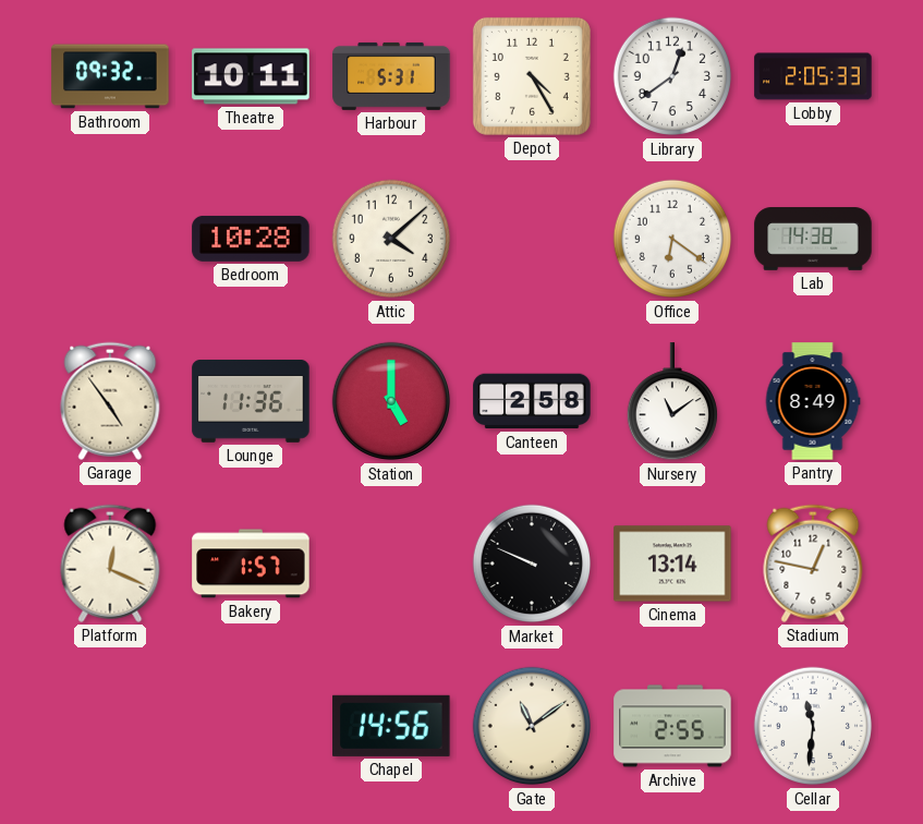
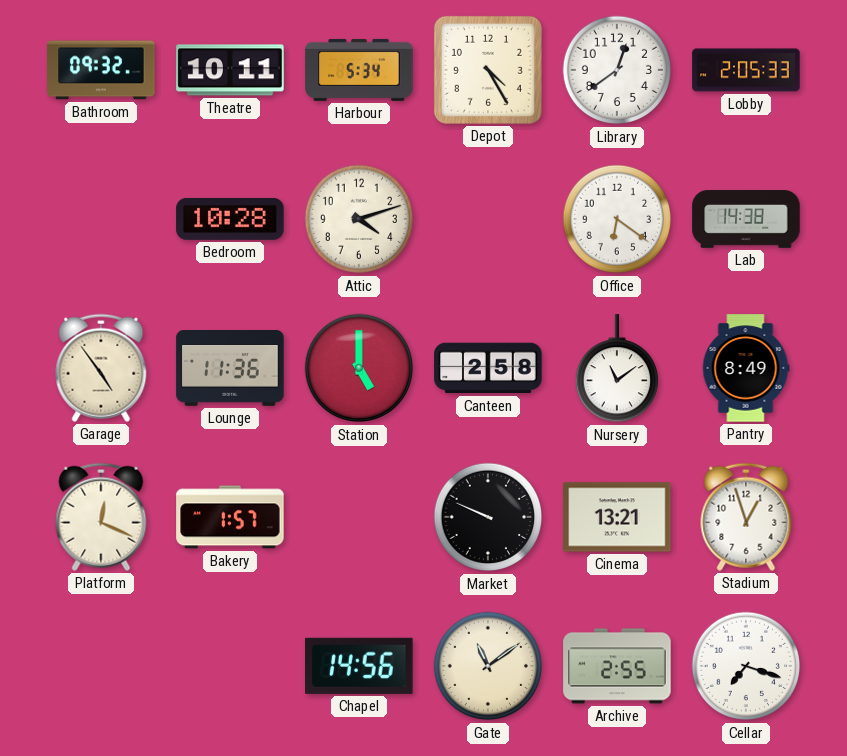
Harbour: 5:31 -> 5:34
Attic: 4:08 -> 4:12
Cinema: 13:14 -> 13:21
Stadium: 12:47 -> 12:57
Cellar: 11:31 -> 7:18
